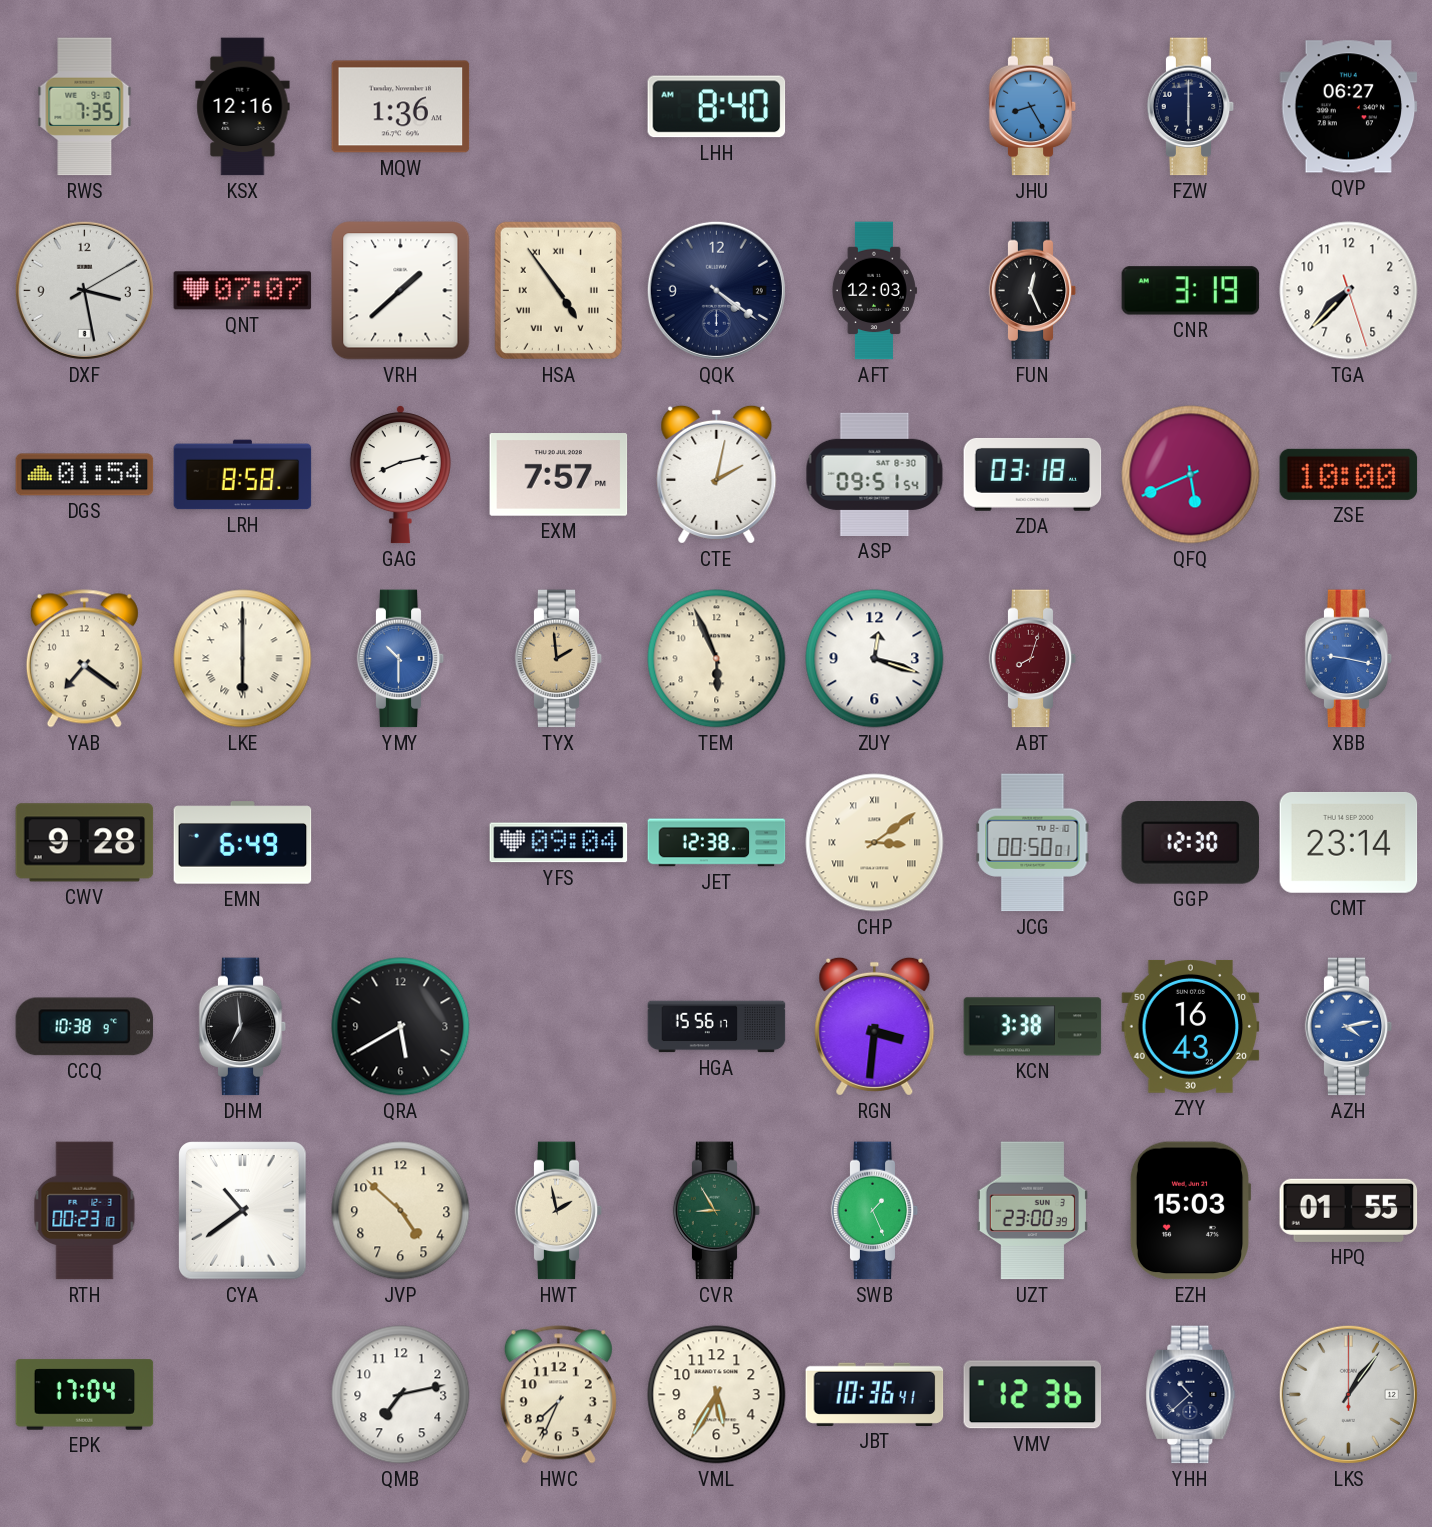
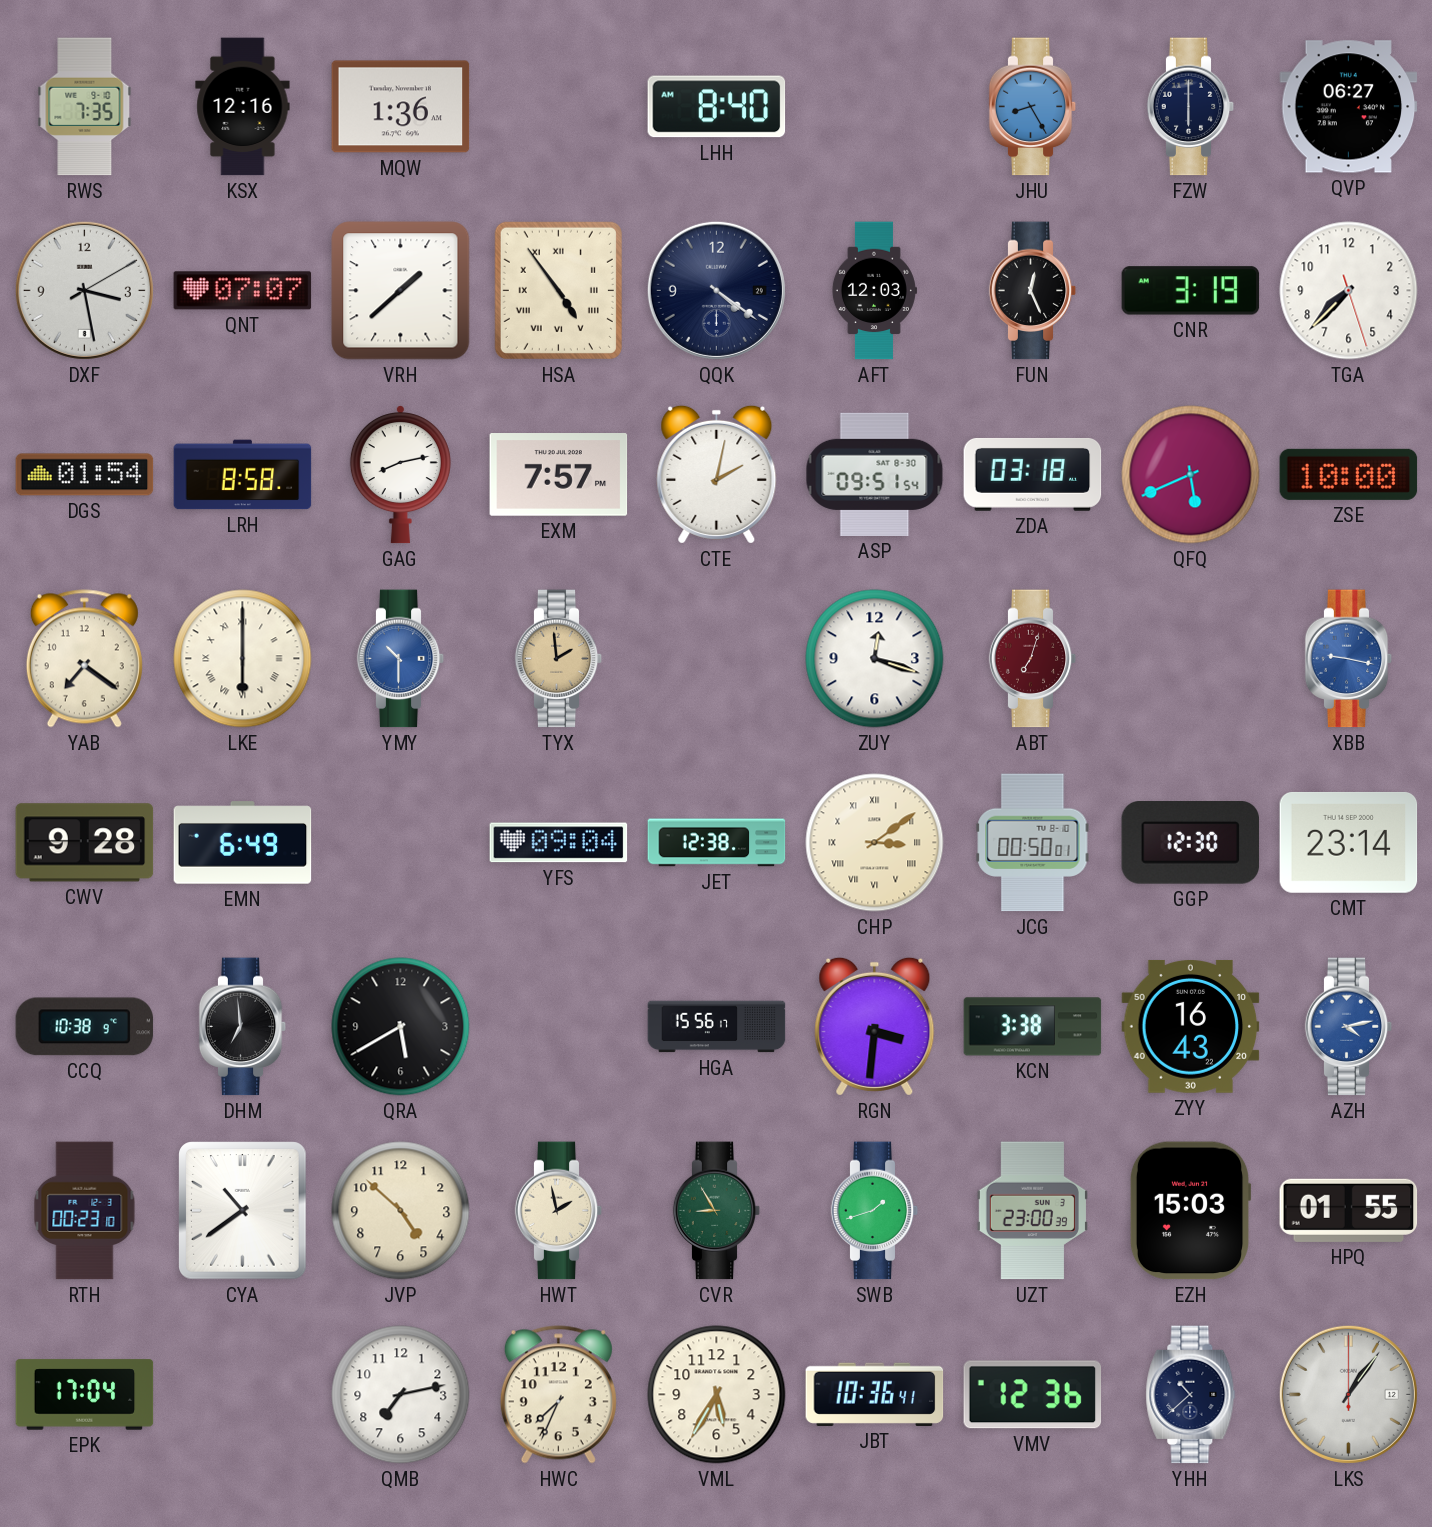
TEM: 5:56 -> none
ABT: 8:03 -> 7:03
SWB: 1:26 -> 1:42
